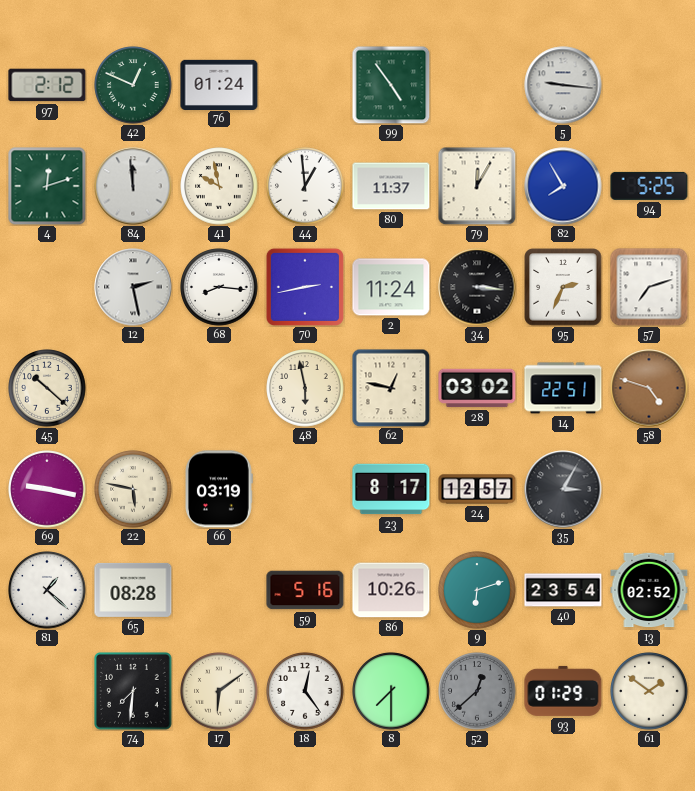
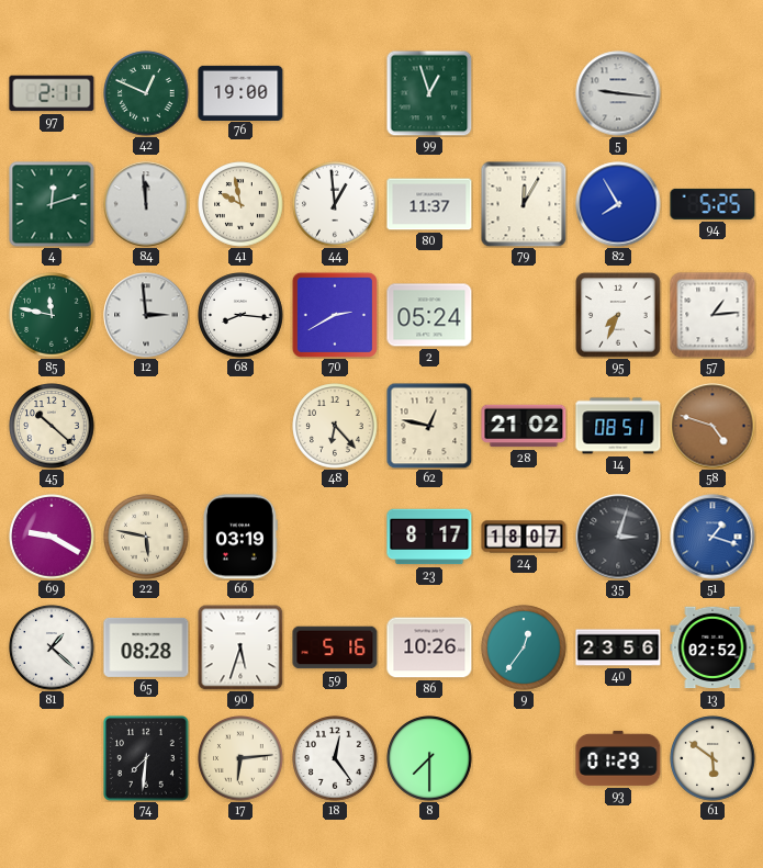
97: 2:12 -> 2:11
76: 01:24 -> 19:00
99: 4:54 -> 12:57
85: none -> 11:47
12: 2:28 -> 2:59
70: 2:43 -> 2:40
2: 11:24 -> 05:24
34: 3:16 -> none
95: 2:34 -> 7:34
57: 7:12 -> 1:14
48: 5:58 -> 6:23
28: 03:02 -> 21:02
14: 22:51 -> 08:51
69: 9:17 -> 9:20
24: 12:57 -> 18:07
35: 3:05 -> 3:03
51: none -> 1:18
90: none -> 5:33
9: 6:12 -> 12:36
40: 23:54 -> 23:56
17: 6:09 -> 6:14
52: 12:38 -> none
61: 1:51 -> 5:51
